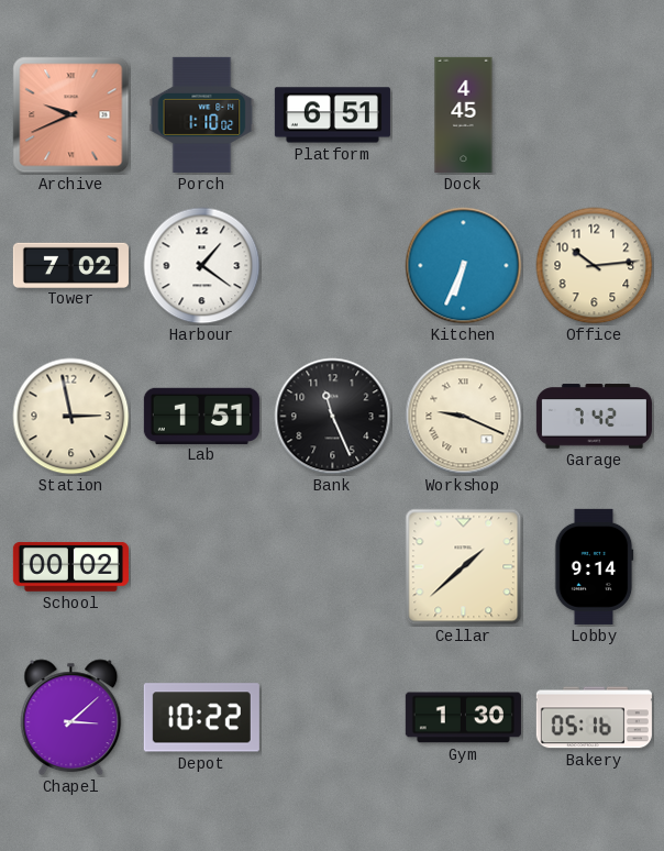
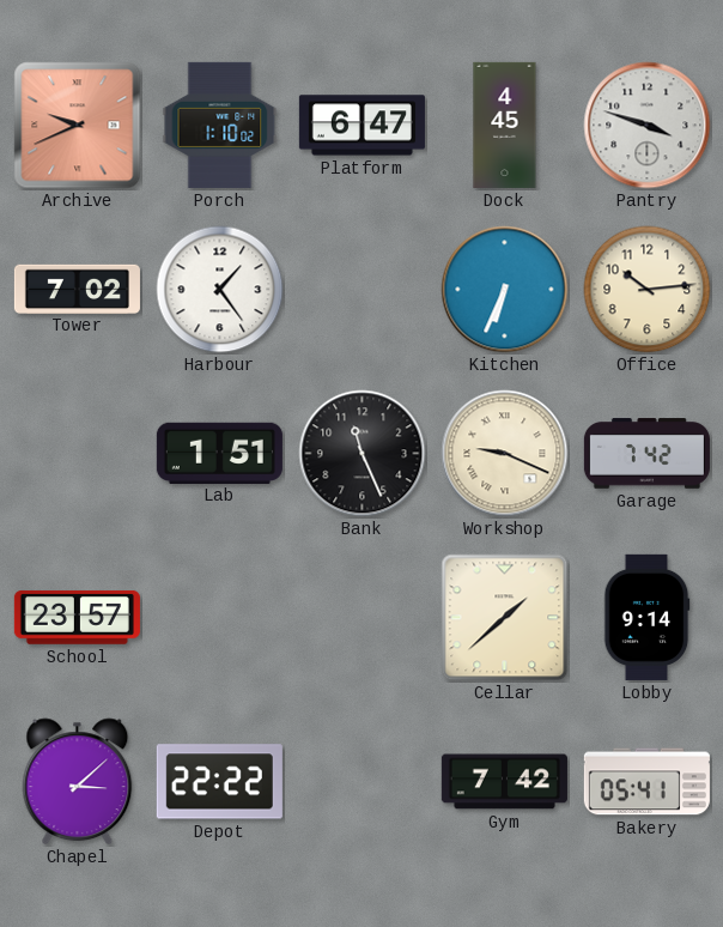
Platform: 6:51 -> 6:47
Pantry: none -> 3:48
Harbour: 1:21 -> 1:24
Station: 2:58 -> none
School: 00:02 -> 23:57
Depot: 10:22 -> 22:22
Gym: 1:30 -> 7:42
Bakery: 05:16 -> 05:41
